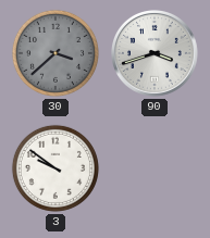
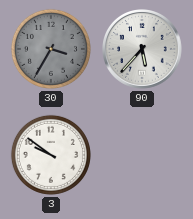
30: 3:38 -> 3:35
90: 3:42 -> 5:37
